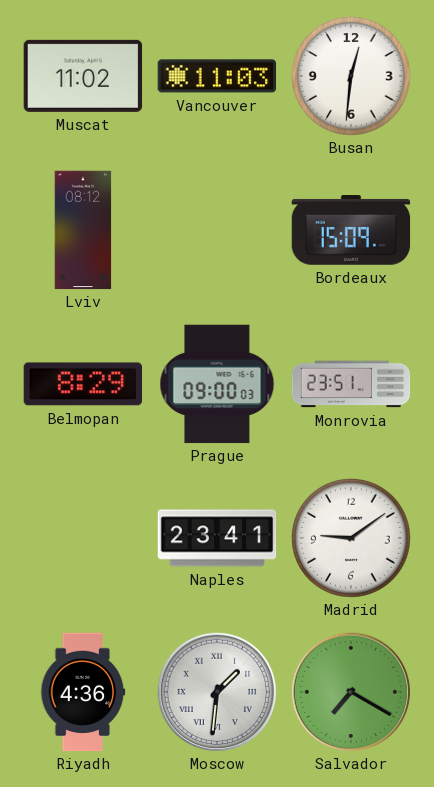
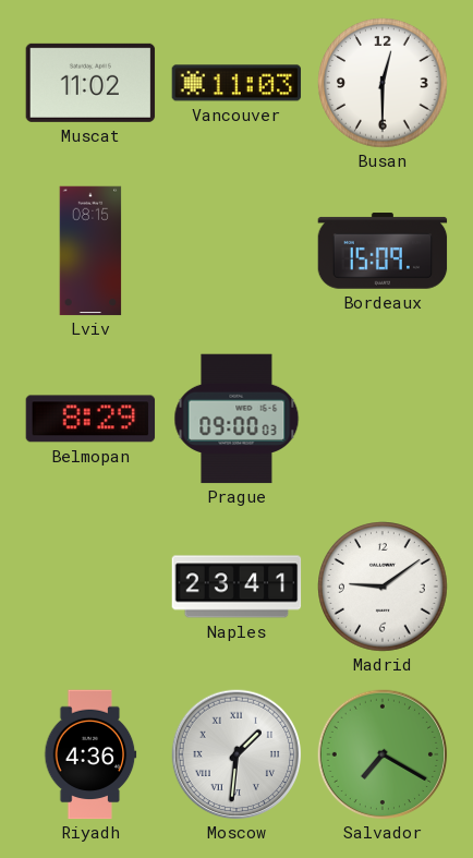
Busan: 12:31 -> 12:30
Lviv: 08:12 -> 08:15
Monrovia: 23:51 -> none
